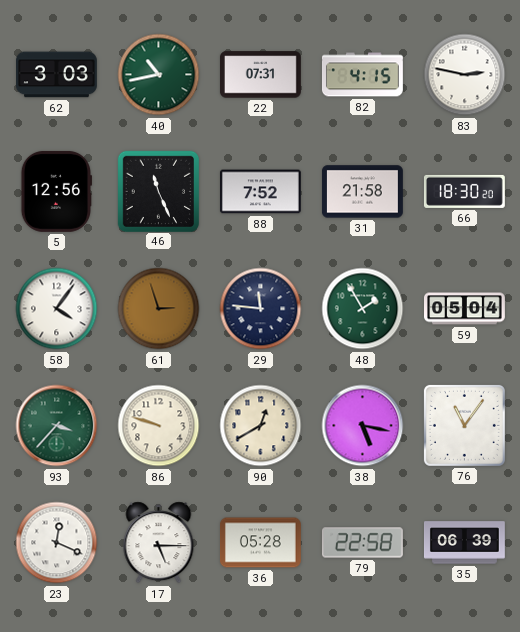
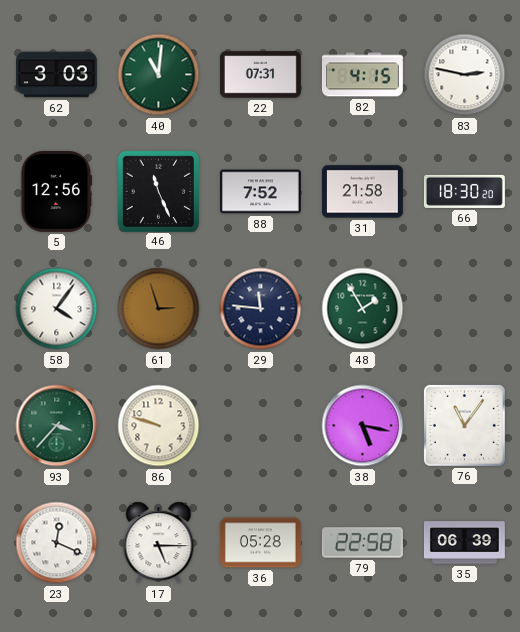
40: 10:43 -> 11:01
59: 05:04 -> none
90: 12:40 -> none
